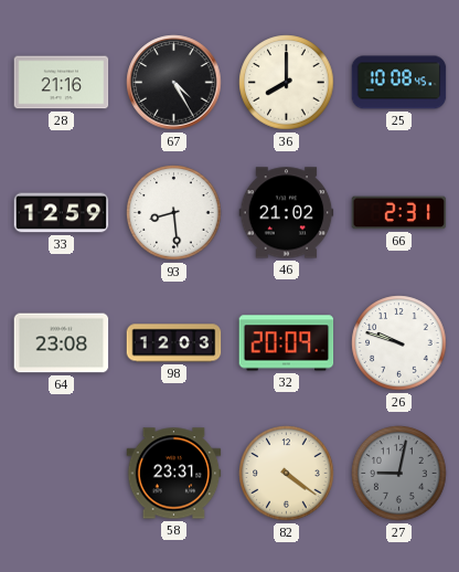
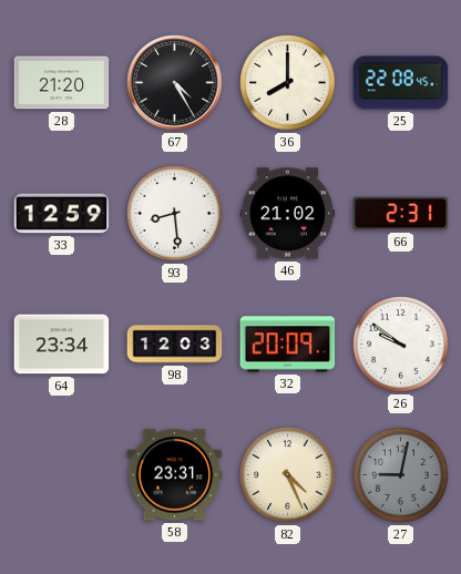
28: 21:16 -> 21:20
25: 10:08 -> 22:08
64: 23:08 -> 23:34
26: 9:48 -> 9:51
82: 4:21 -> 4:26
